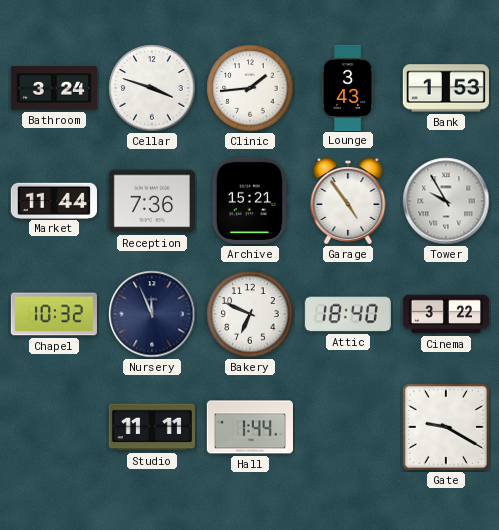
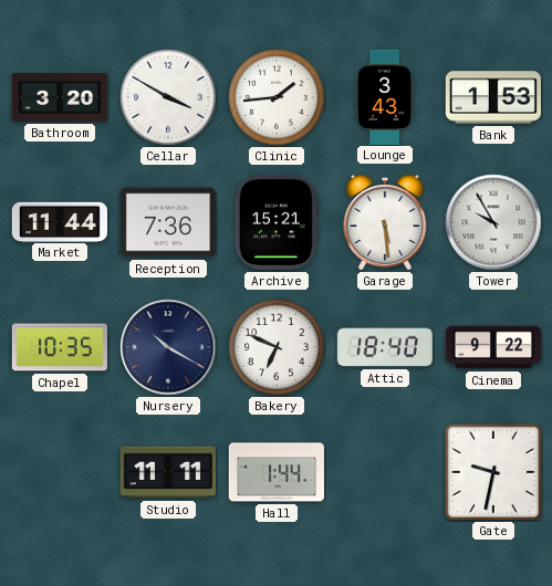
Bathroom: 3:24 -> 3:20
Cellar: 3:48 -> 3:50
Garage: 4:54 -> 5:29
Chapel: 10:32 -> 10:35
Nursery: 11:56 -> 10:20
Cinema: 3:22 -> 9:22
Gate: 9:20 -> 9:32
